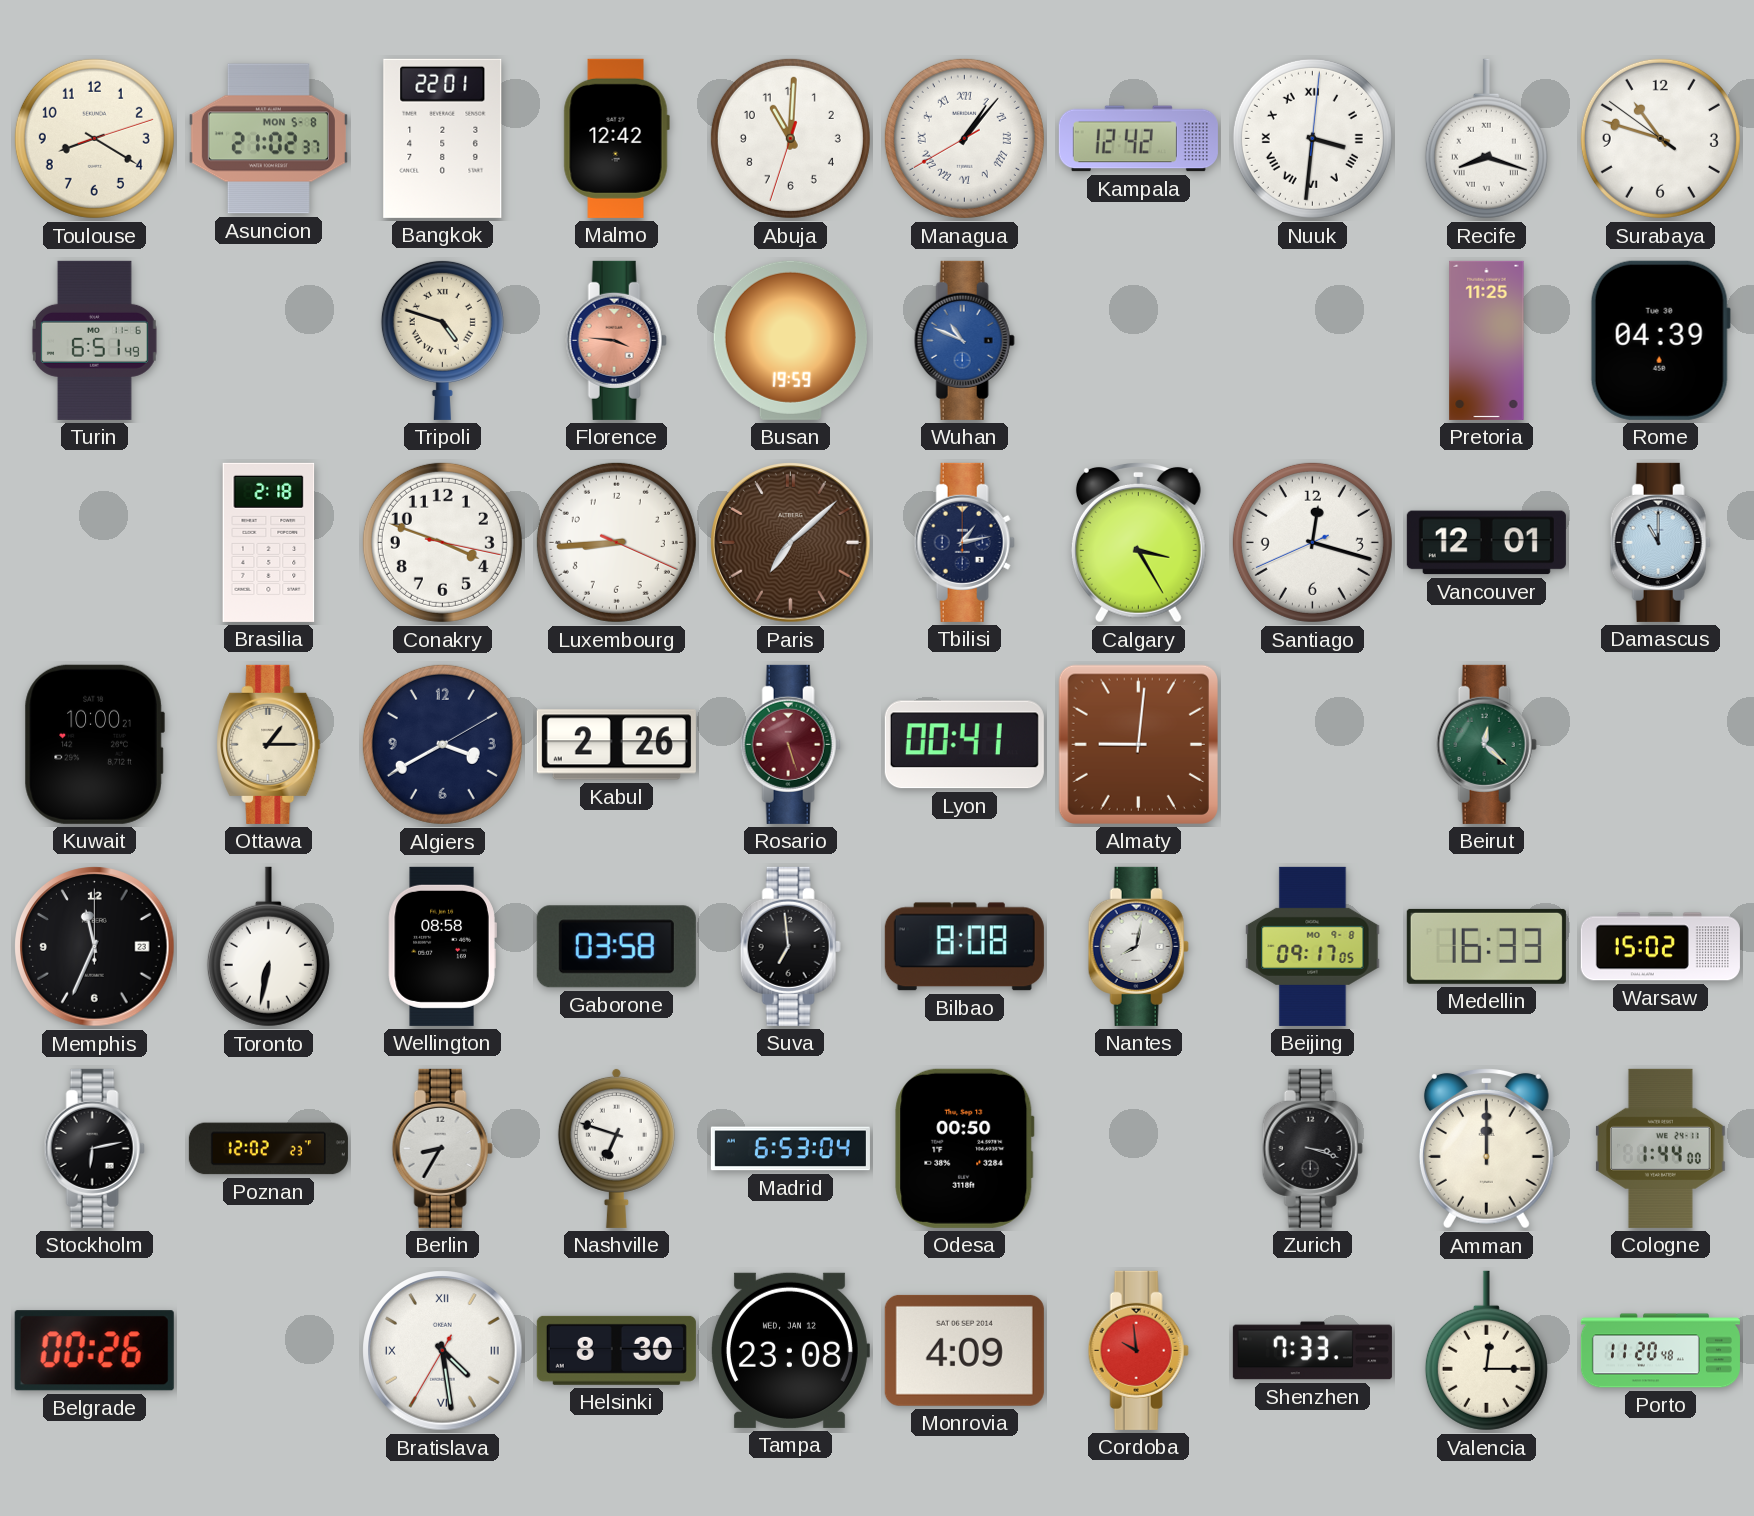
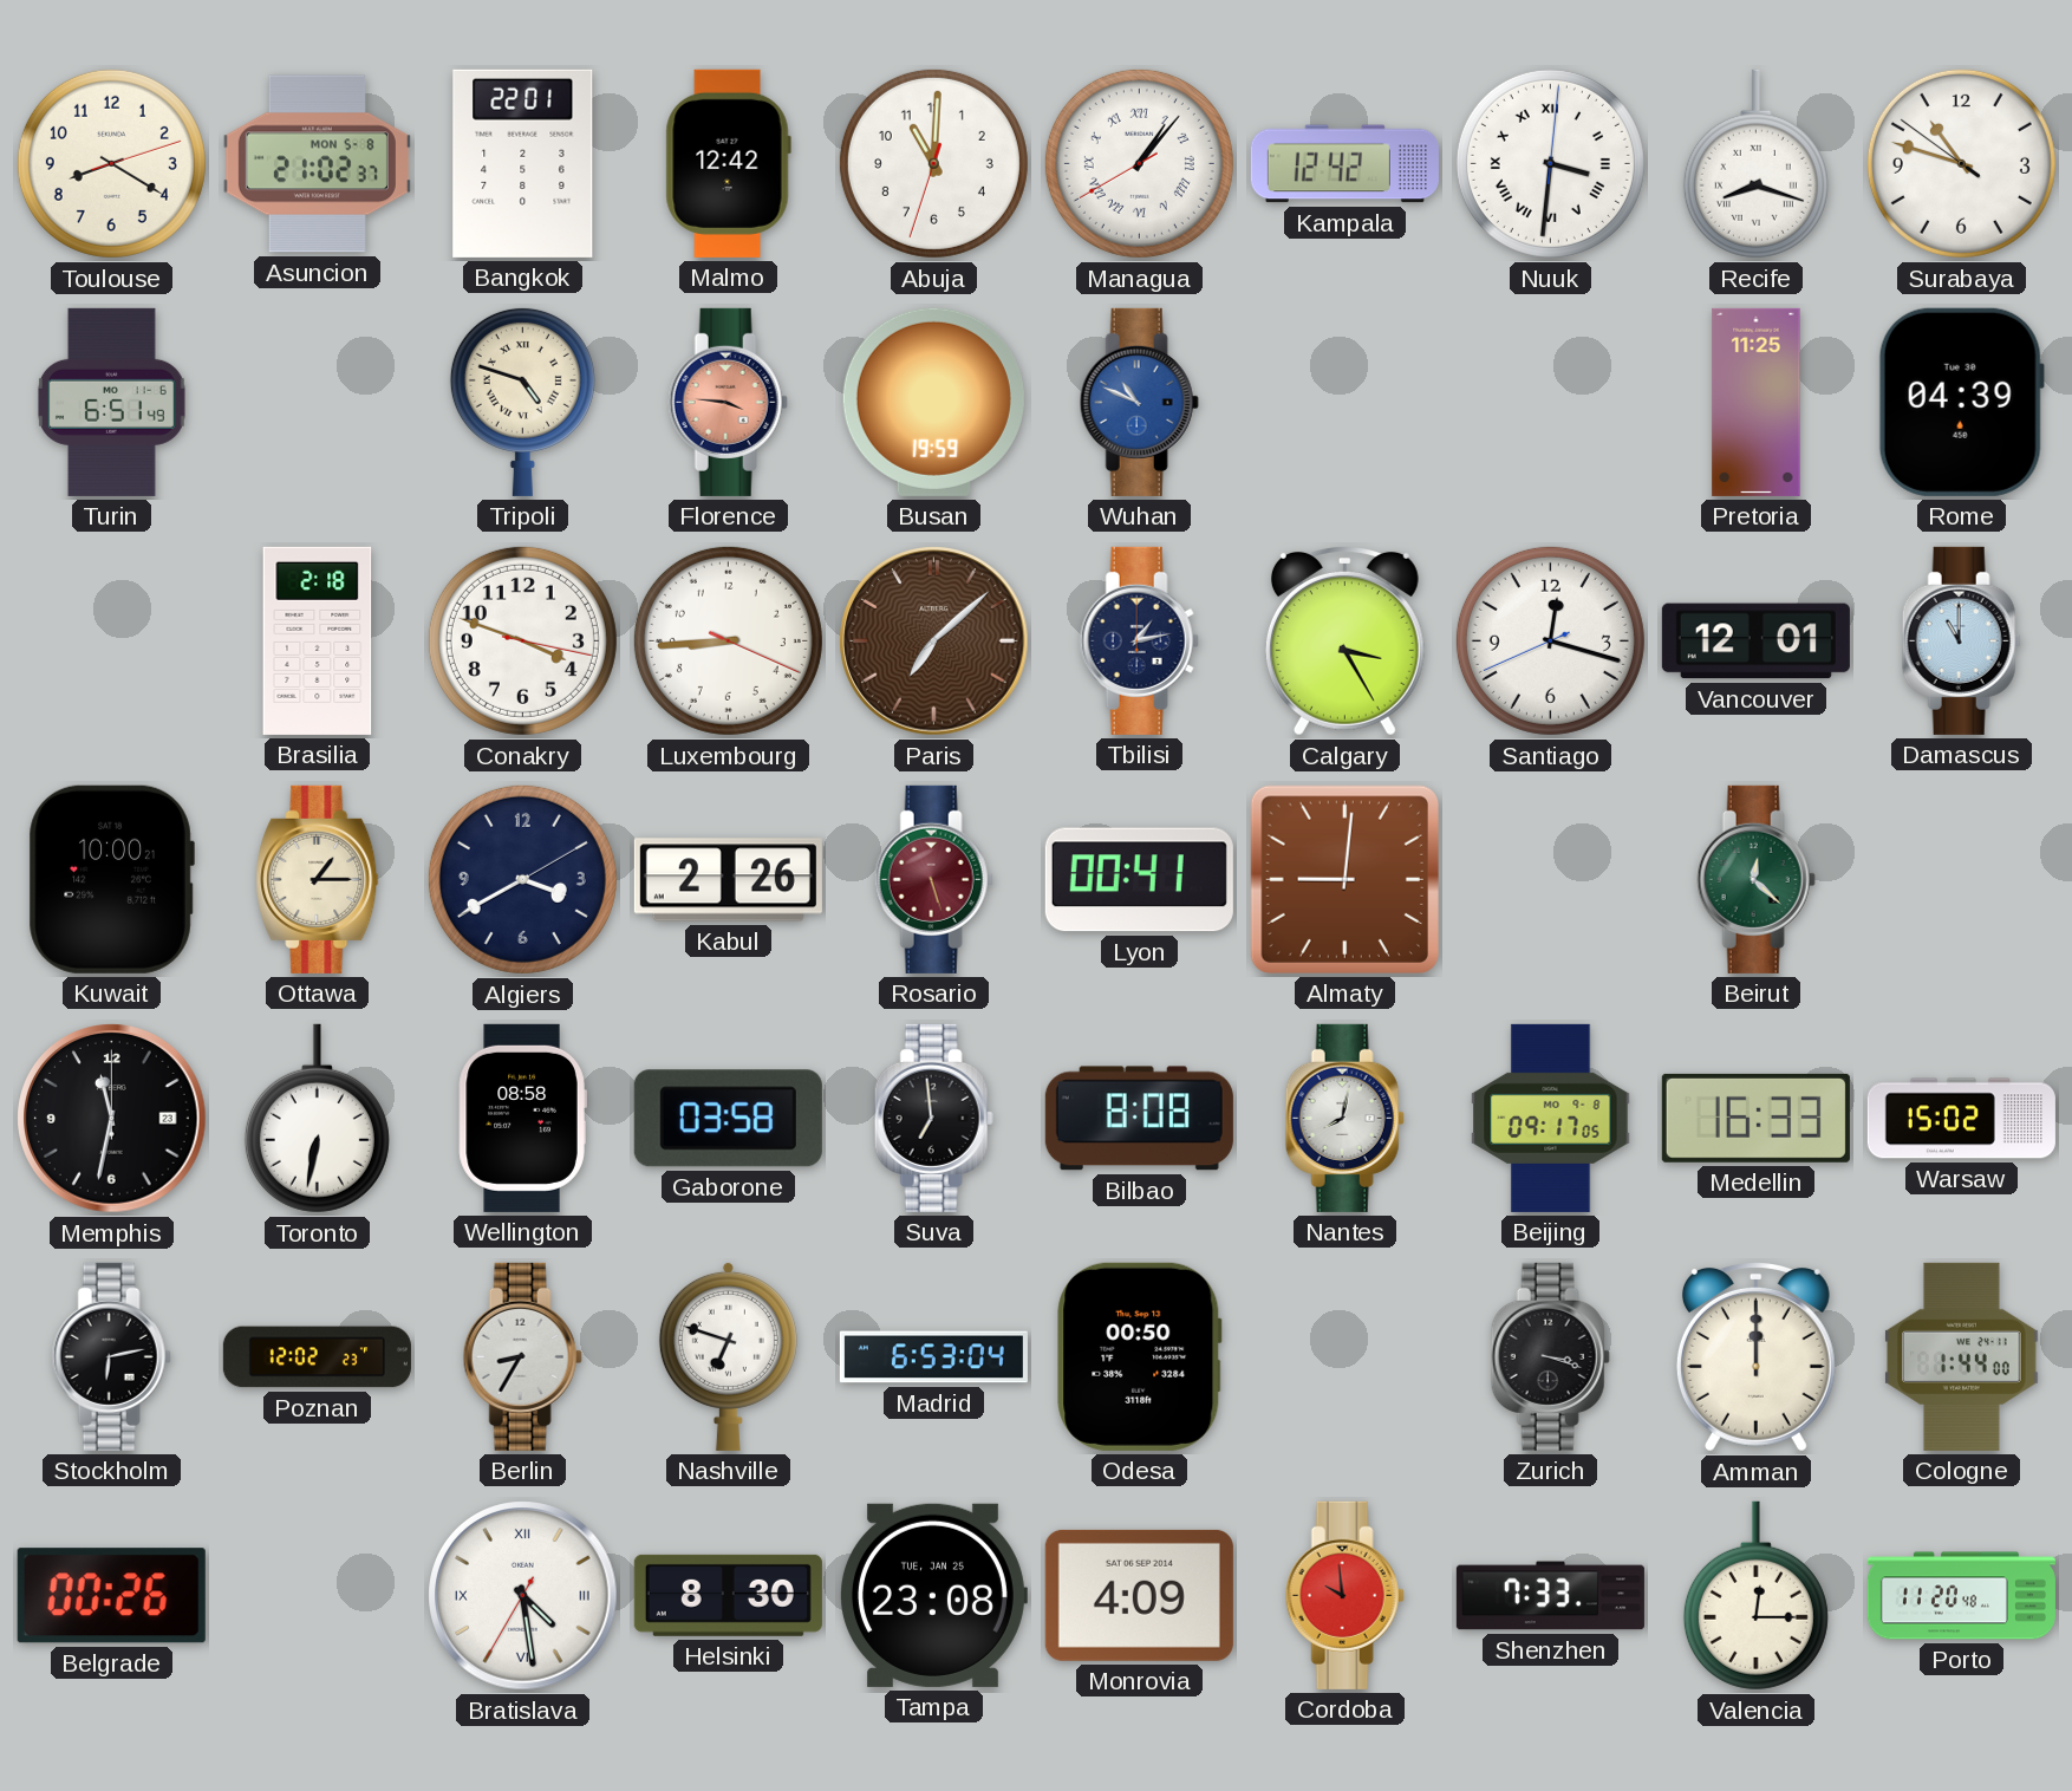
Memphis: 11:34 -> 11:32
Tampa date: WED, JAN 12 -> TUE, JAN 25
